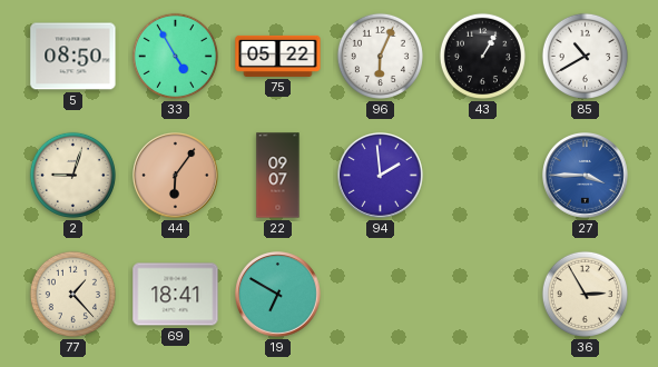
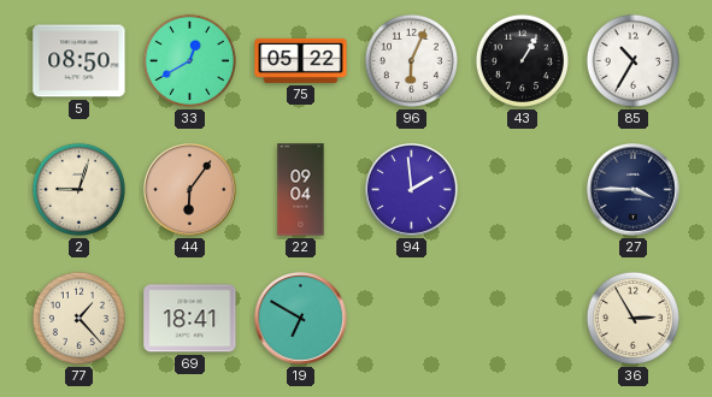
33: 4:55 -> 12:40
85: 10:40 -> 10:35
22: 09:07 -> 09:04
27 dial: blue -> navy
